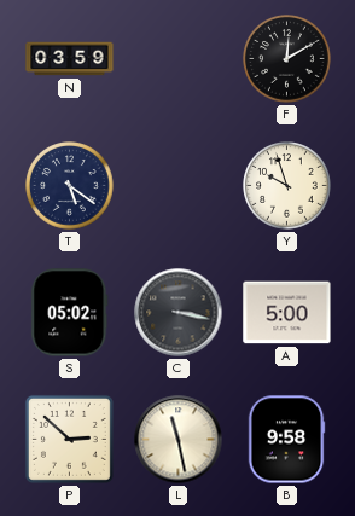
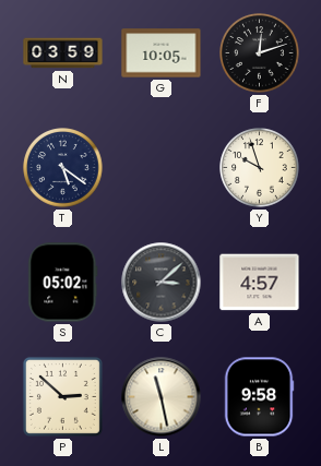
G: none -> 10:05
F: 12:10 -> 12:12
C: 3:17 -> 3:08
A: 5:00 -> 4:57
